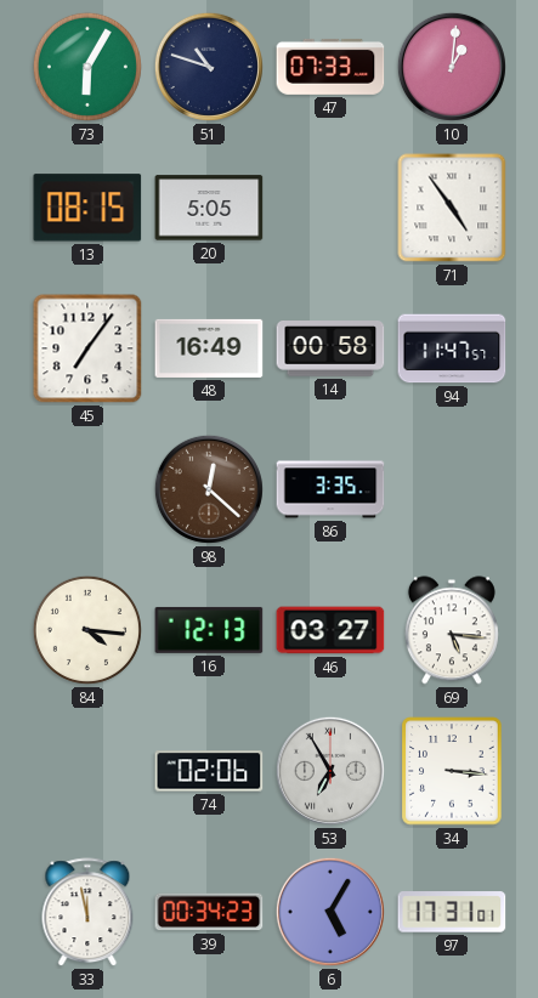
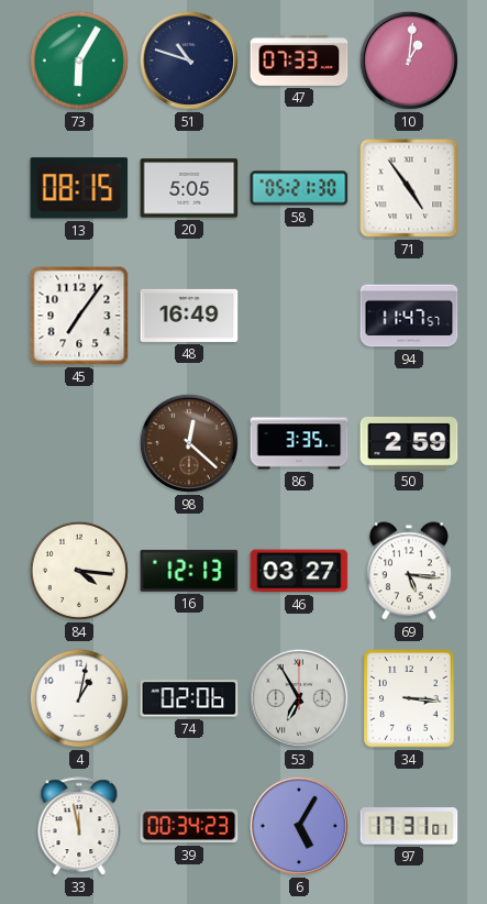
58: none -> 05:21
14: 00:58 -> none
50: none -> 2:59
4: none -> 1:02
